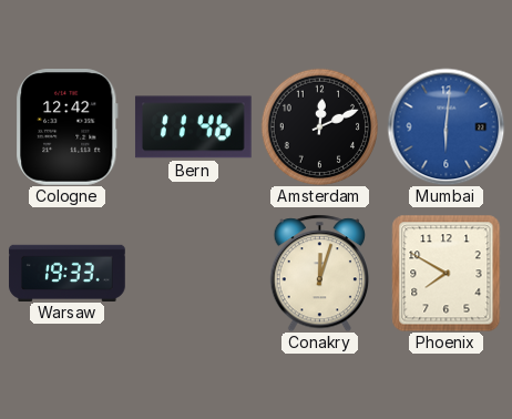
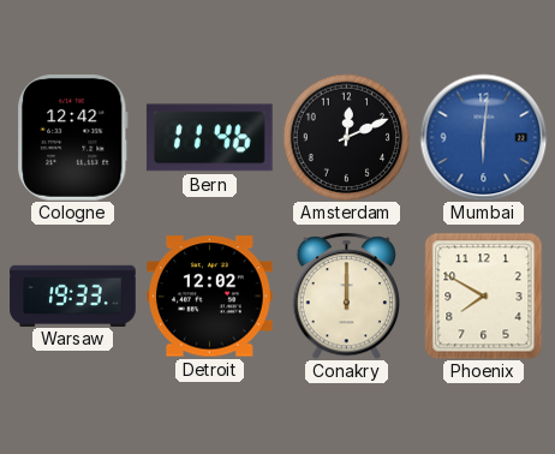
Detroit: none -> 12:02
Conakry: 12:03 -> 12:00
